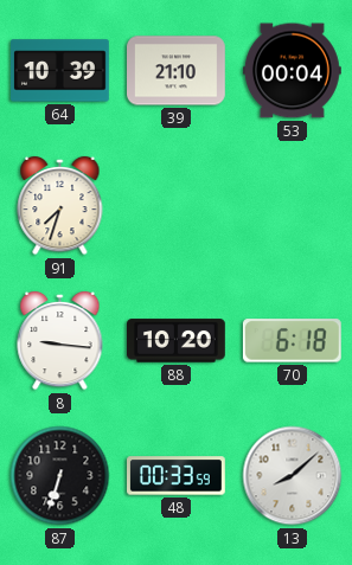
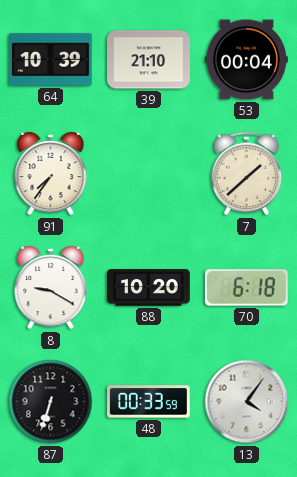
91: 7:33 -> 7:36
7: none -> 1:38
8: 9:16 -> 9:20
13: 8:08 -> 4:06
